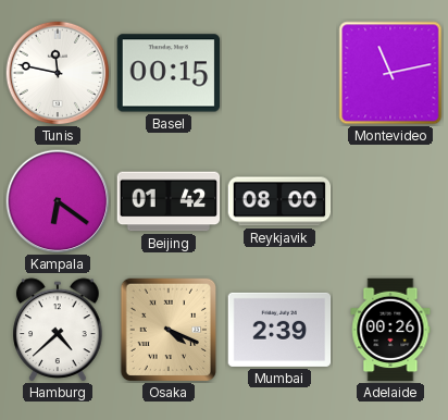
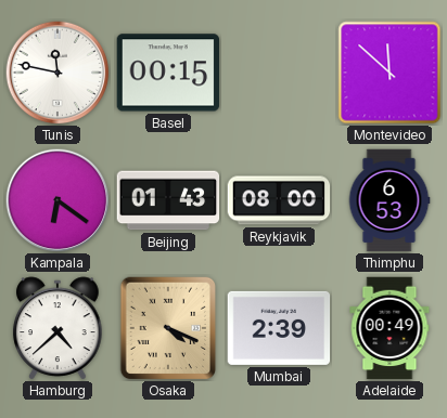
Montevideo: 11:13 -> 11:52
Beijing: 01:42 -> 01:43
Thimphu: none -> 6:53
Adelaide: 00:26 -> 00:49
